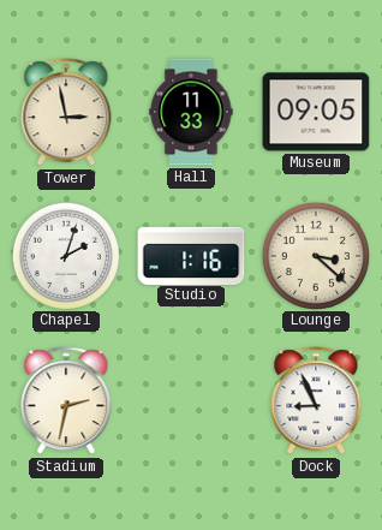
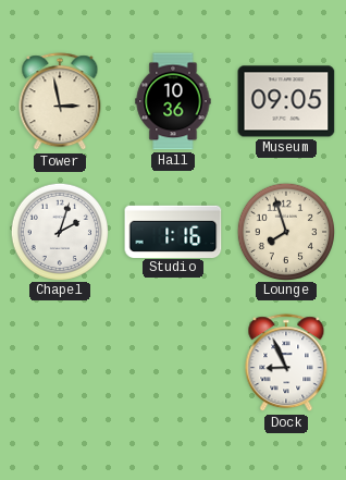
Hall: 11:33 -> 10:36
Lounge: 3:22 -> 7:57
Stadium: 2:32 -> none
